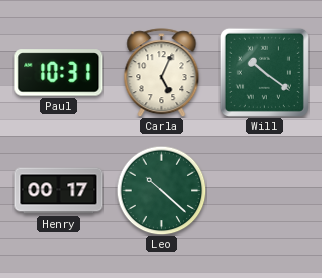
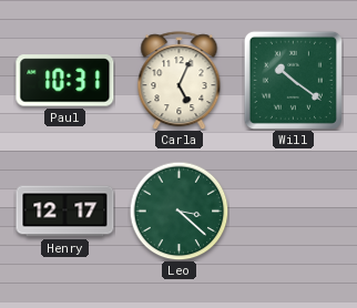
Henry: 00:17 -> 12:17
Leo: 10:22 -> 3:22
